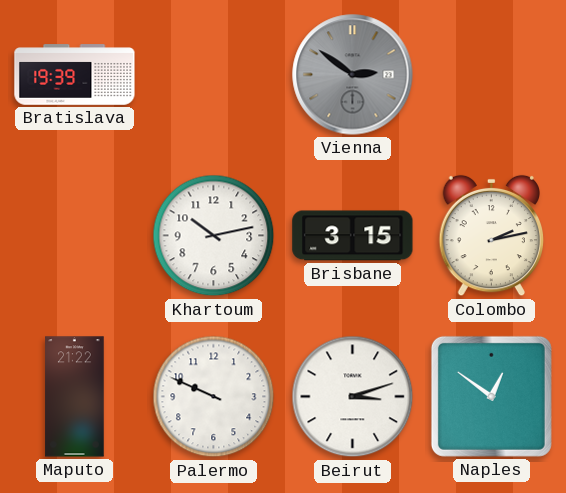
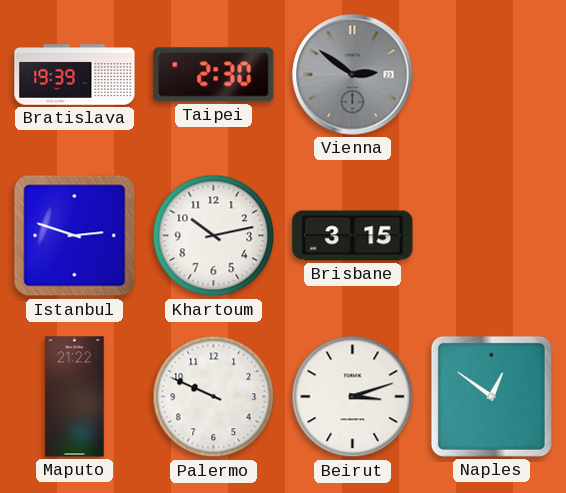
Taipei: none -> 2:30
Istanbul: none -> 2:48
Colombo: 2:13 -> none
